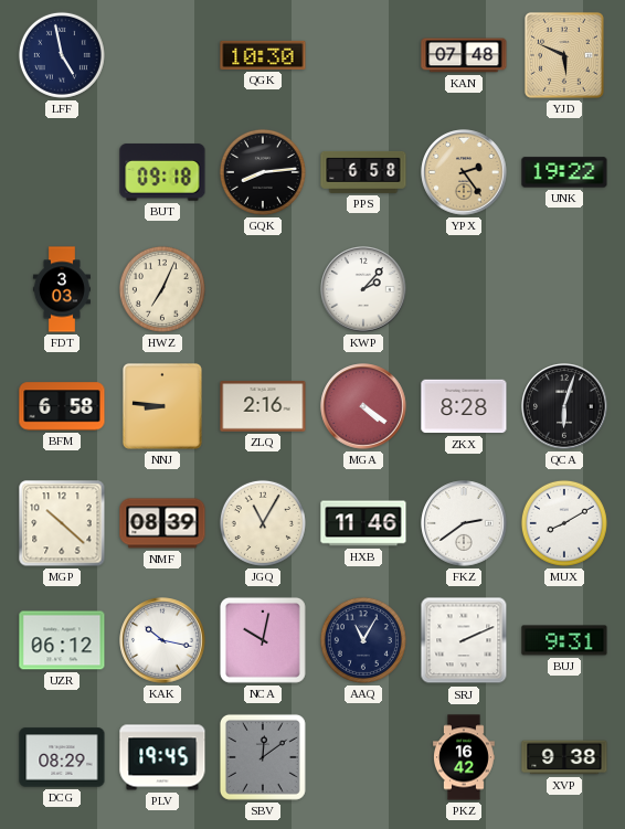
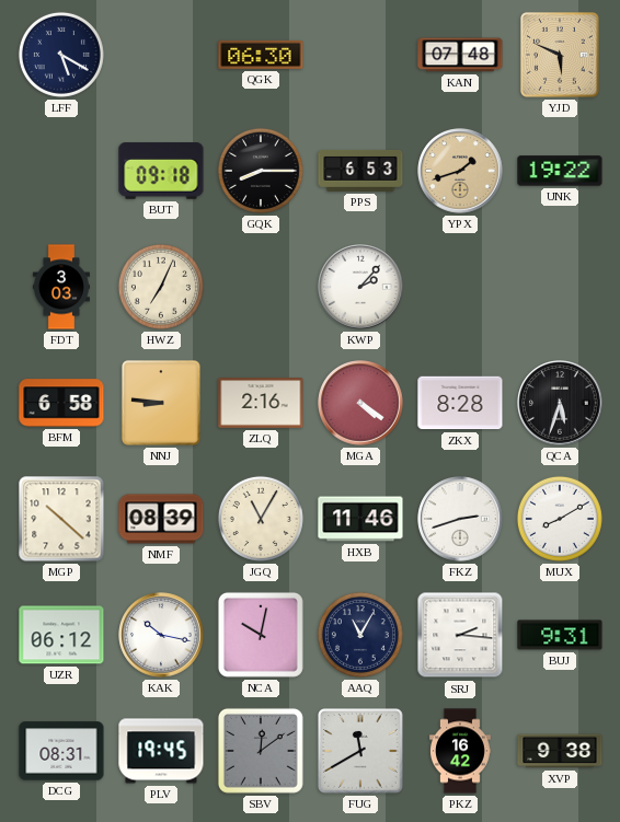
LFF: 4:58 -> 5:20
QGK: 10:30 -> 06:30
GQK: 8:14 -> 8:15
PPS: 6:58 -> 6:53
YPX: 2:24 -> 1:42
QCA: 6:03 -> 5:33
FKZ: 2:39 -> 2:42
SRJ: 2:11 -> 2:16
DCG: 08:29 -> 08:31
FUG: none -> 11:40
